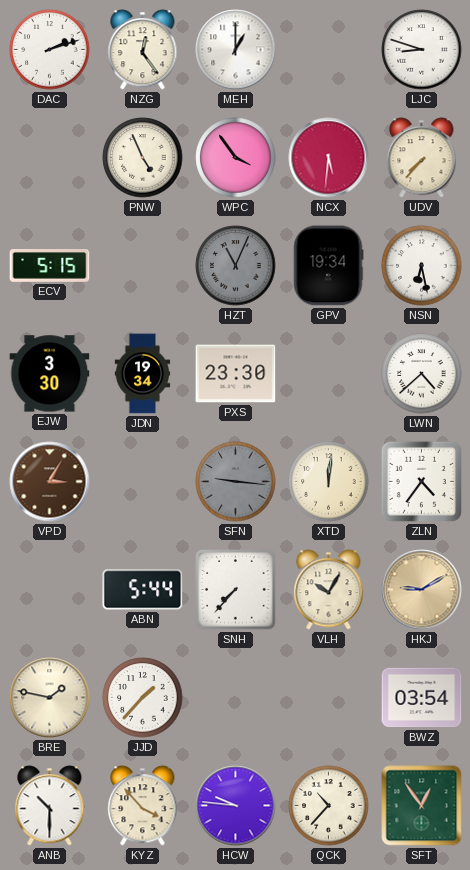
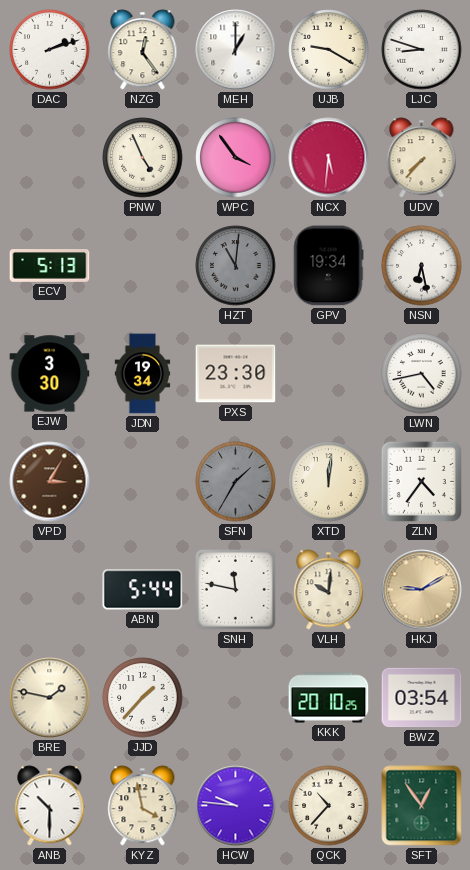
UJB: none -> 9:20
ECV: 5:15 -> 5:13
HZT: 11:04 -> 11:01
LWN: 4:38 -> 4:43
SFN: 9:16 -> 1:35
SNH: 7:37 -> 11:47
VLH: 10:05 -> 10:01
KKK: none -> 20:10
KYZ: 3:53 -> 3:58
